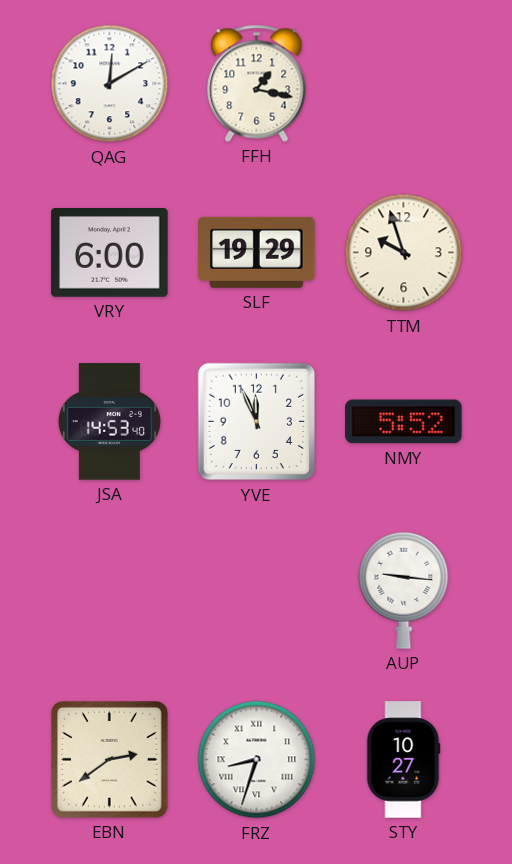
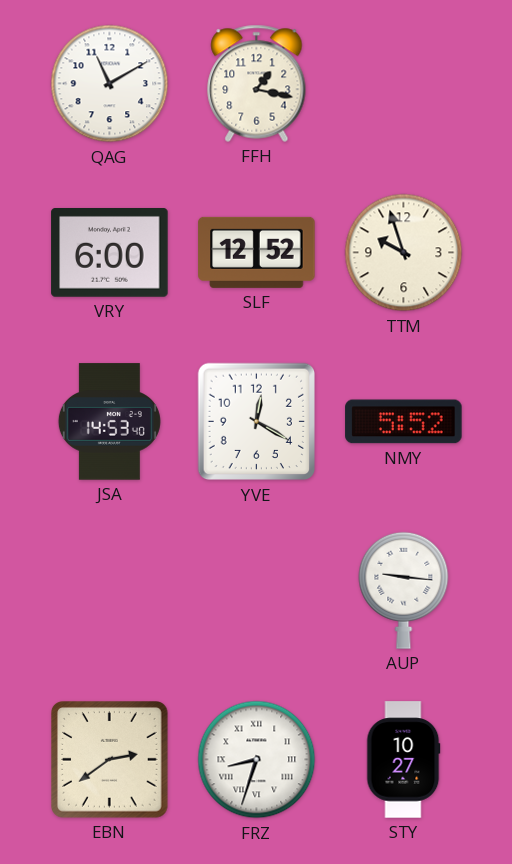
QAG: 12:10 -> 11:10
SLF: 19:29 -> 12:52
YVE: 11:56 -> 12:20
